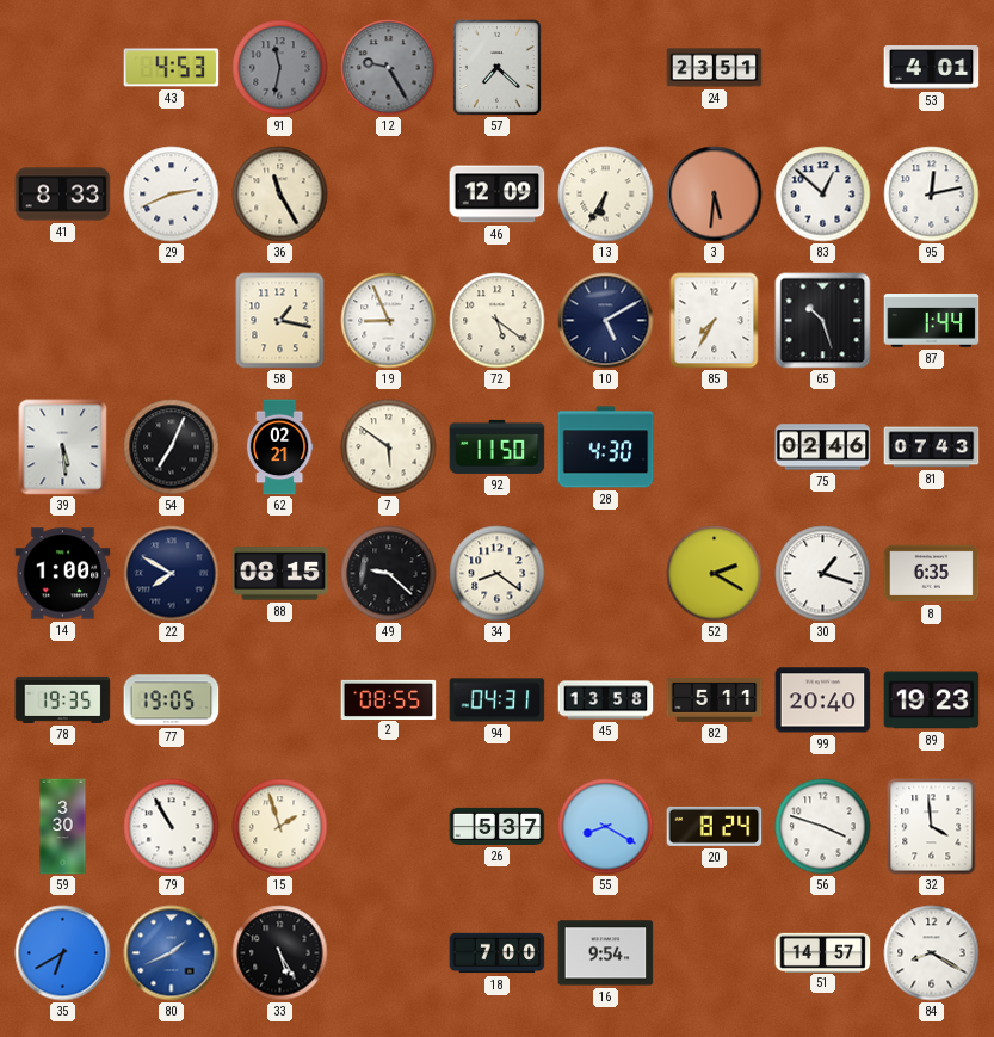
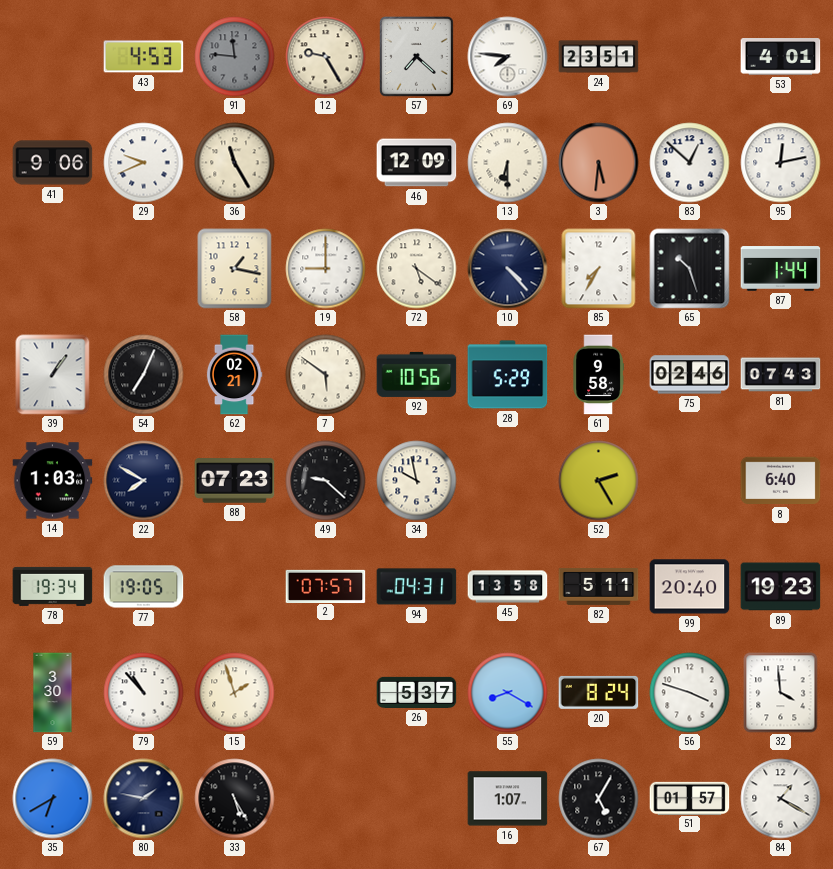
91: 11:32 -> 11:46
12 dial: grey -> cream
69: none -> 7:46
41: 8:33 -> 9:06
29: 2:41 -> 9:41
13: 6:35 -> 6:30
19: 8:56 -> 9:00
10: 5:10 -> 4:23
39: 5:29 -> 1:06
92: 11:50 -> 10:56
28: 4:30 -> 5:29
61: none -> 9:58
14: 1:00 -> 1:03
88: 08:15 -> 07:23
34: 8:21 -> 9:58
52: 2:20 -> 2:25
30: 1:18 -> none
8: 6:35 -> 6:40
78: 19:35 -> 19:34
2: 08:55 -> 07:57
79: 10:55 -> 10:53
80: 1:41 -> 1:47
80 dial: blue -> navy
18: 7:00 -> none
16: 9:54 -> 1:07
67: none -> 5:05
51: 14:57 -> 01:57
84: 8:20 -> 1:20
